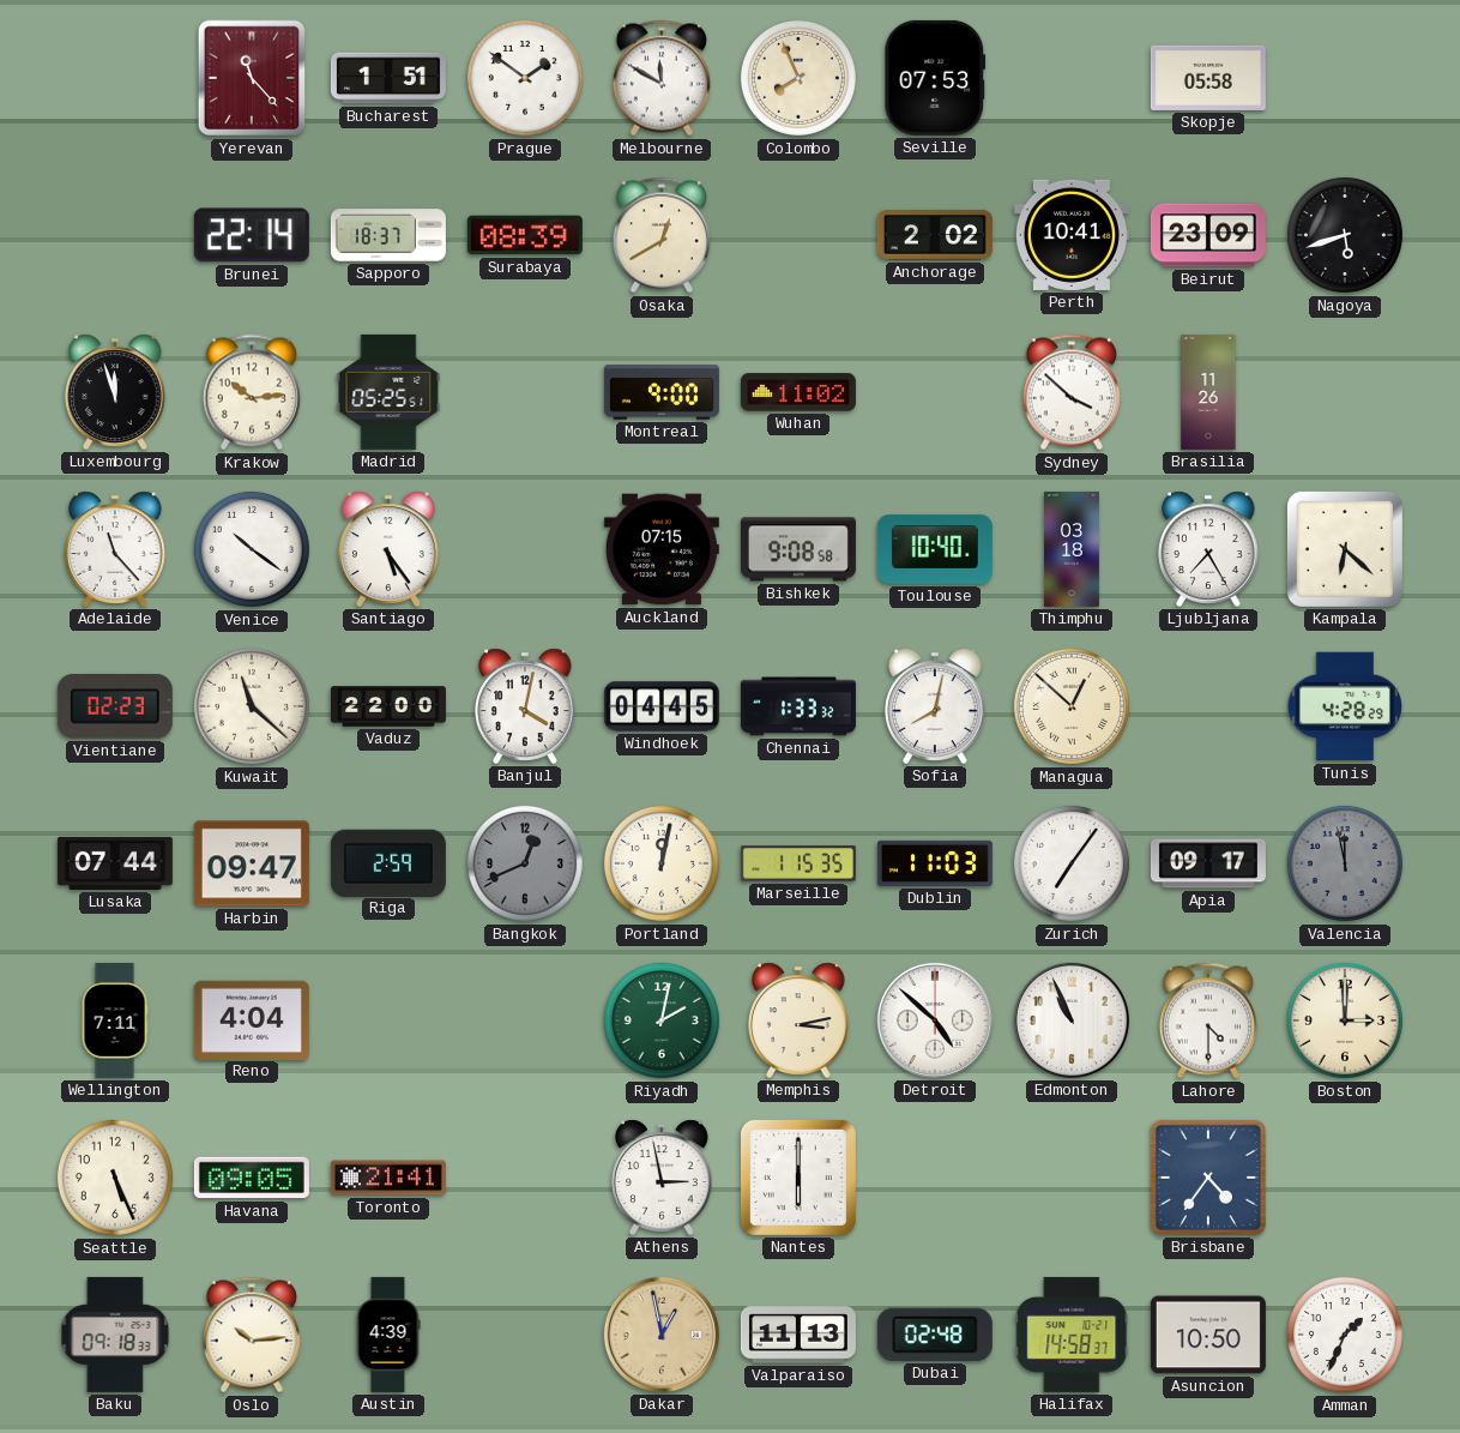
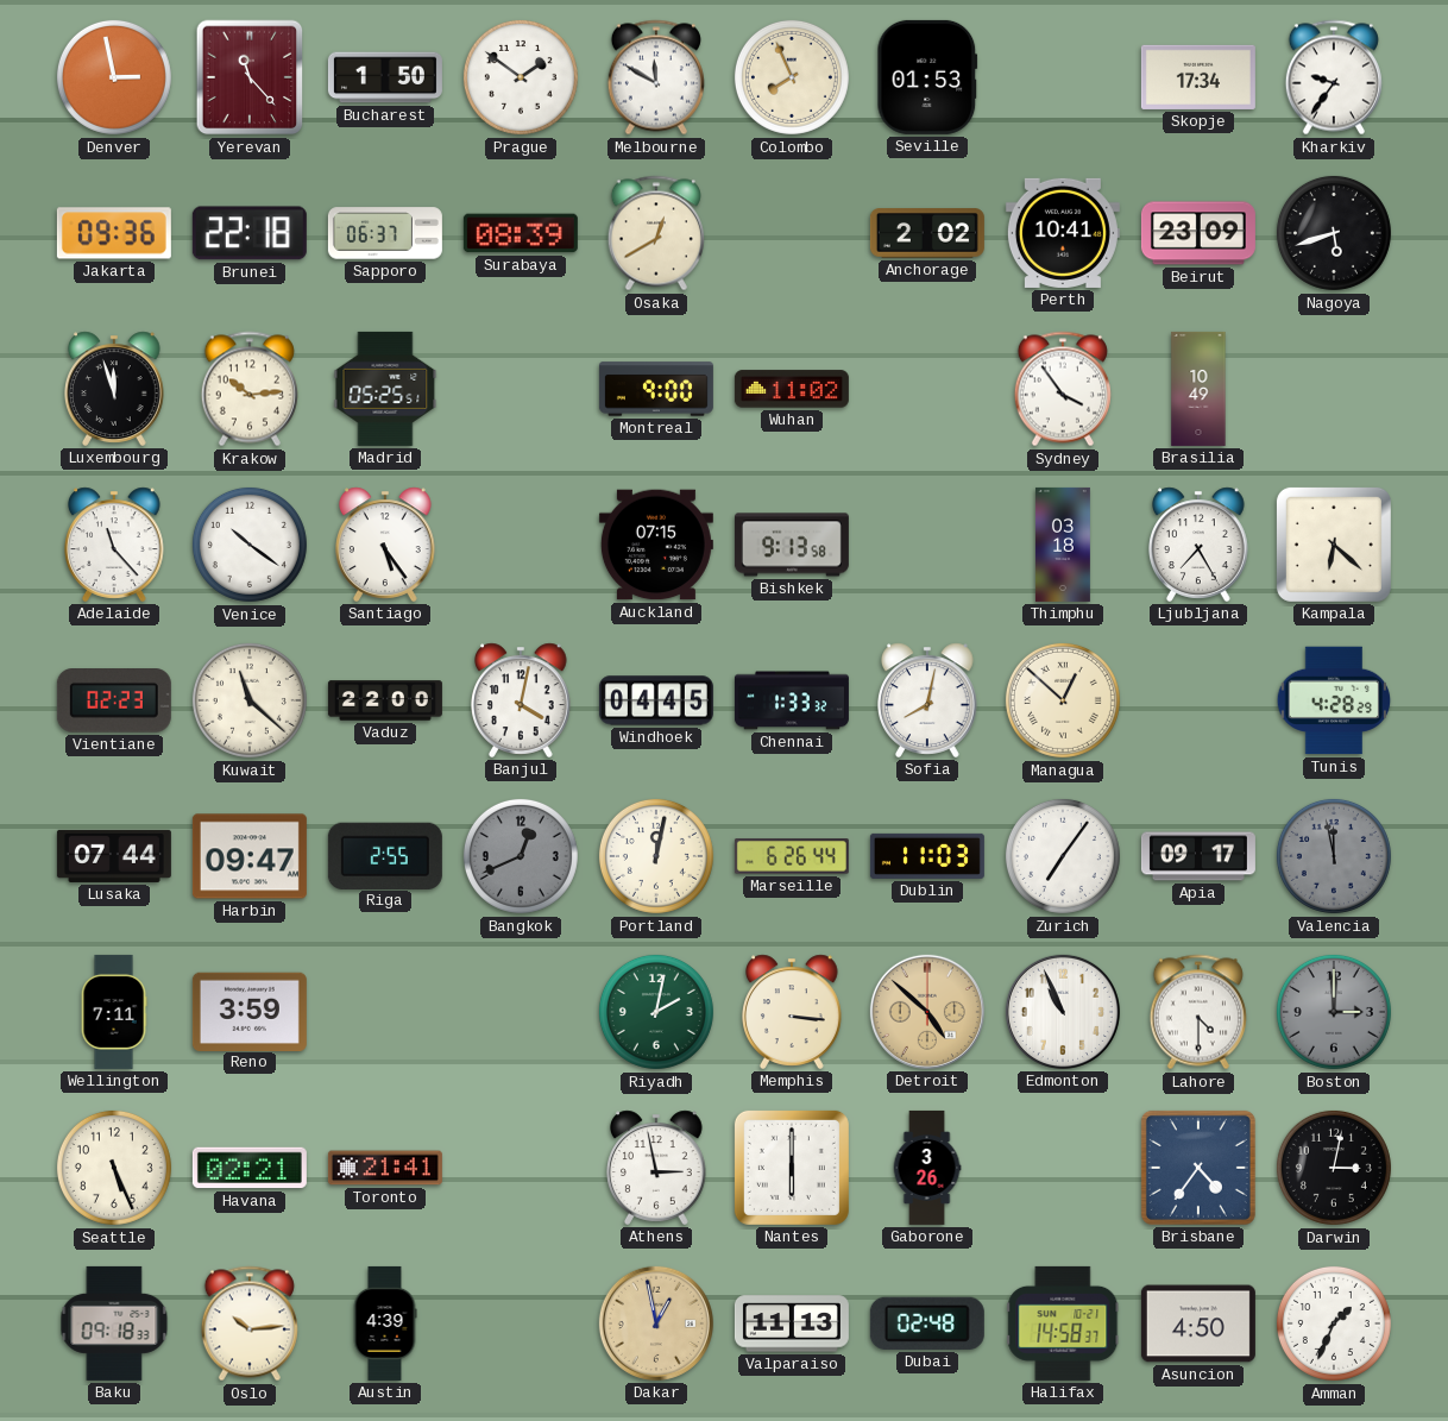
Denver: none -> 2:58
Bucharest: 1:51 -> 1:50
Seville: 07:53 -> 01:53
Skopje: 05:58 -> 17:34
Kharkiv: none -> 9:36
Jakarta: none -> 09:36
Brunei: 22:14 -> 22:18
Sapporo: 18:37 -> 06:37
Sydney: 3:52 -> 3:54
Brasilia: 11:26 -> 10:49
Bishkek: 9:08 -> 9:13
Toulouse: 10:40 -> none
Riga: 2:59 -> 2:55
Marseille: 1:15 -> 6:26
Reno: 4:04 -> 3:59
Memphis: 3:13 -> 3:16
Detroit dial: white -> champagne
Boston dial: cream -> grey
Havana: 09:05 -> 02:21
Gaborone: none -> 3:26
Darwin: none -> 3:02
Asuncion: 10:50 -> 4:50
